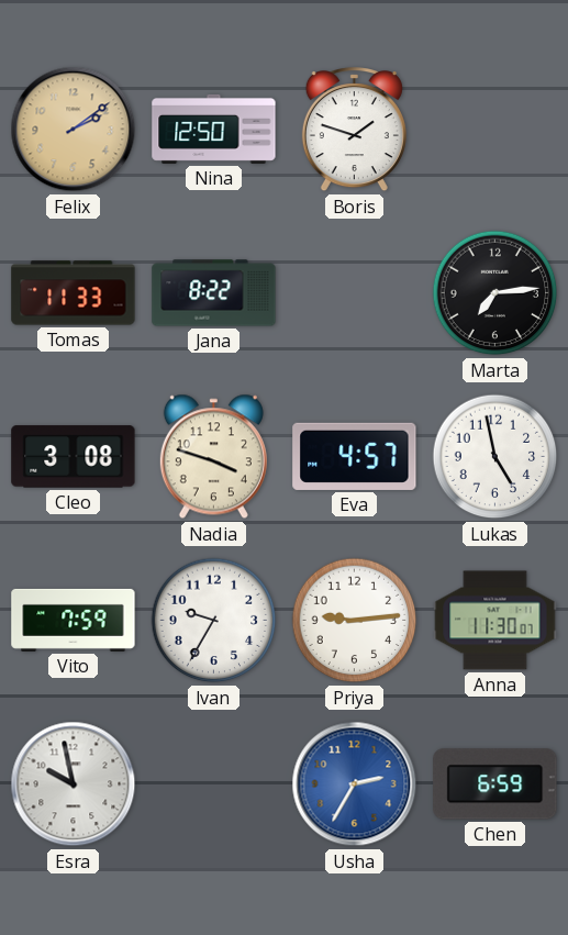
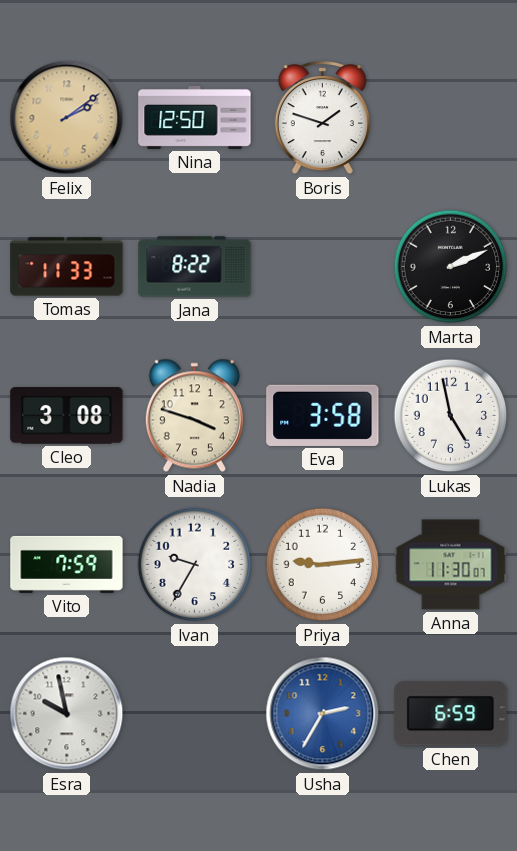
Marta: 7:14 -> 2:11
Eva: 4:57 -> 3:58
